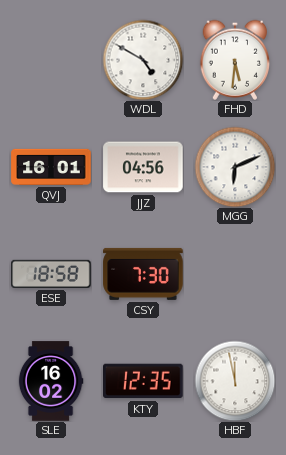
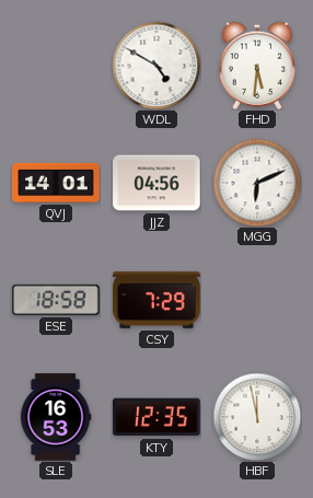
QVJ: 16:01 -> 14:01
CSY: 7:30 -> 7:29
SLE: 16:02 -> 16:53
